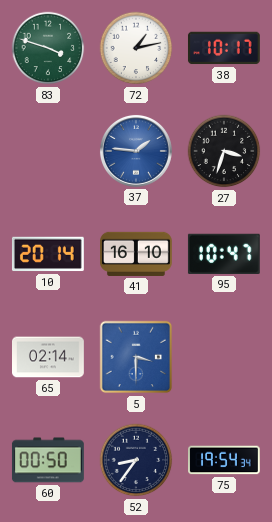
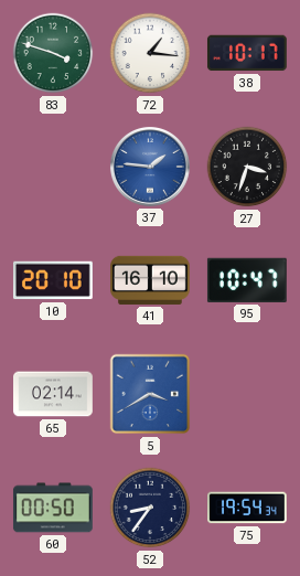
72: 1:13 -> 1:16
10: 20:14 -> 20:10
5: 3:30 -> 3:40
